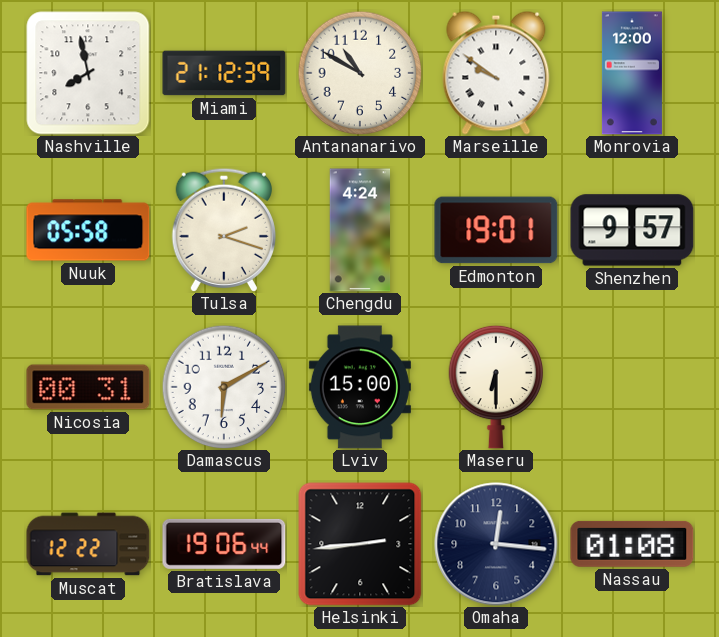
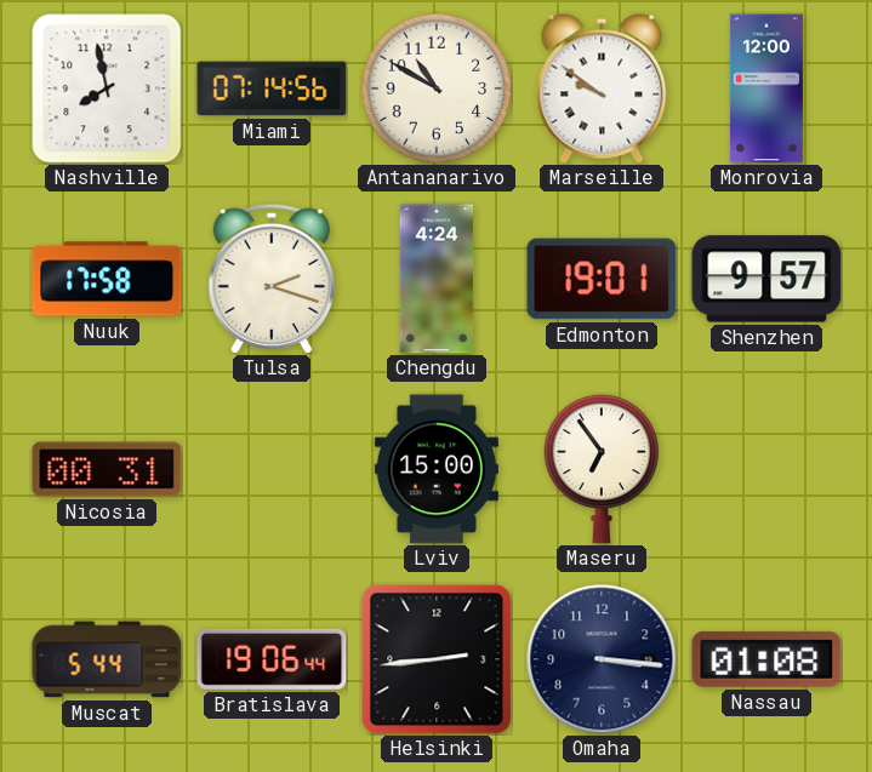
Miami: 21:12 -> 07:14
Nuuk: 05:58 -> 17:58
Damascus: 6:10 -> none
Maseru: 6:30 -> 6:54
Muscat: 12:22 -> 5:44
Omaha: 12:16 -> 3:16
